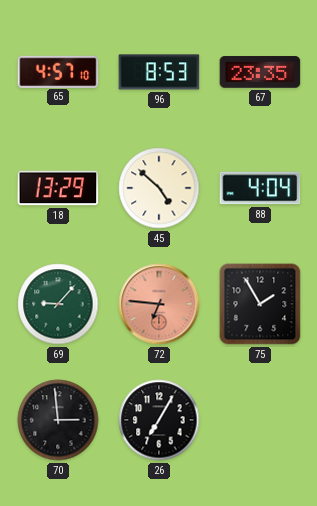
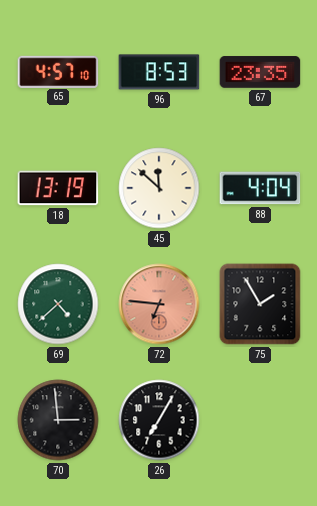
18: 13:29 -> 13:19
45: 4:52 -> 11:52
69: 9:07 -> 4:38
